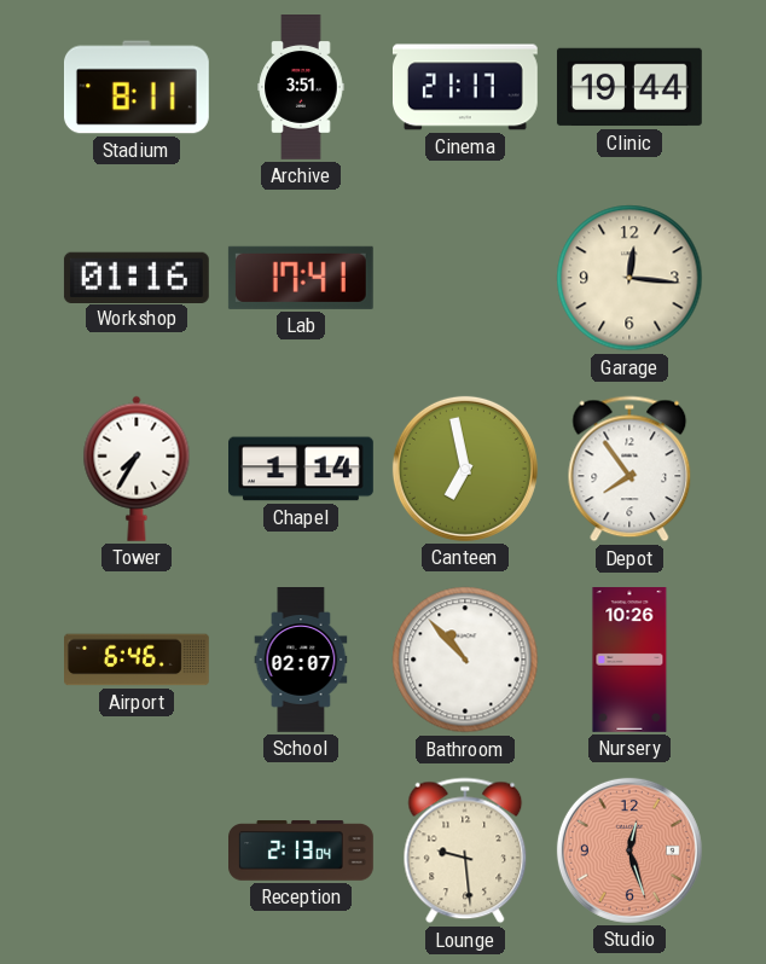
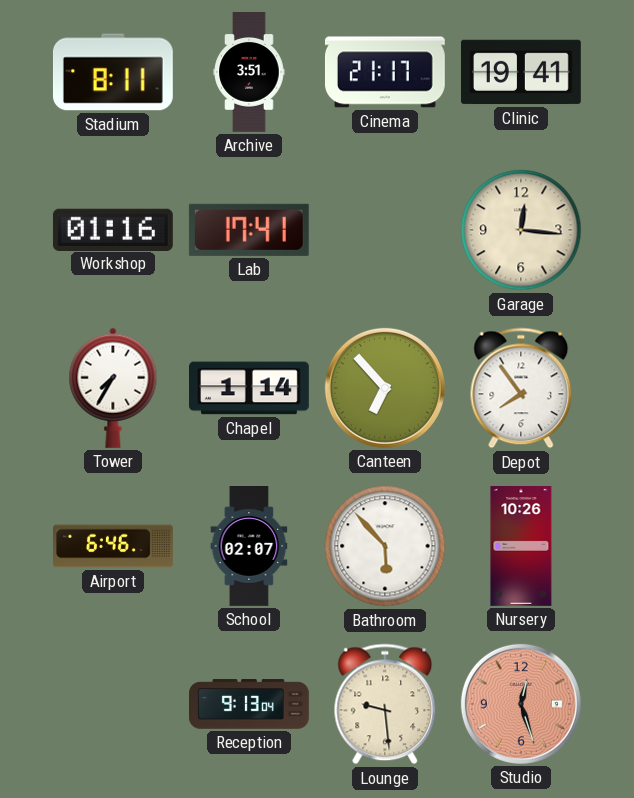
Clinic: 19:44 -> 19:41
Canteen: 6:58 -> 6:53
Bathroom: 10:53 -> 5:53
Reception: 2:13 -> 9:13
